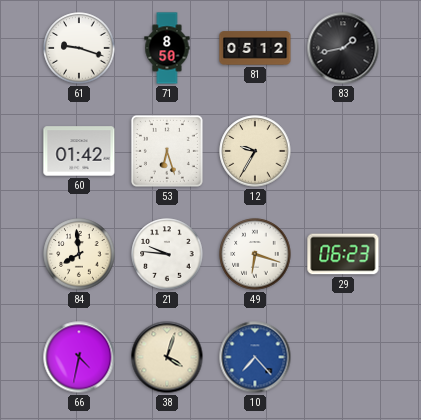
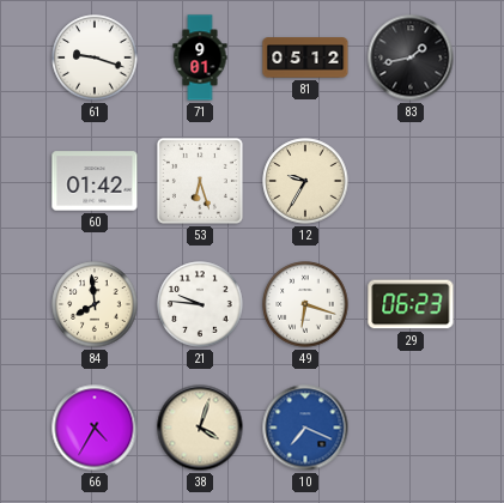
71: 8:50 -> 9:01
66: 4:32 -> 4:35
10: 7:23 -> 7:19
